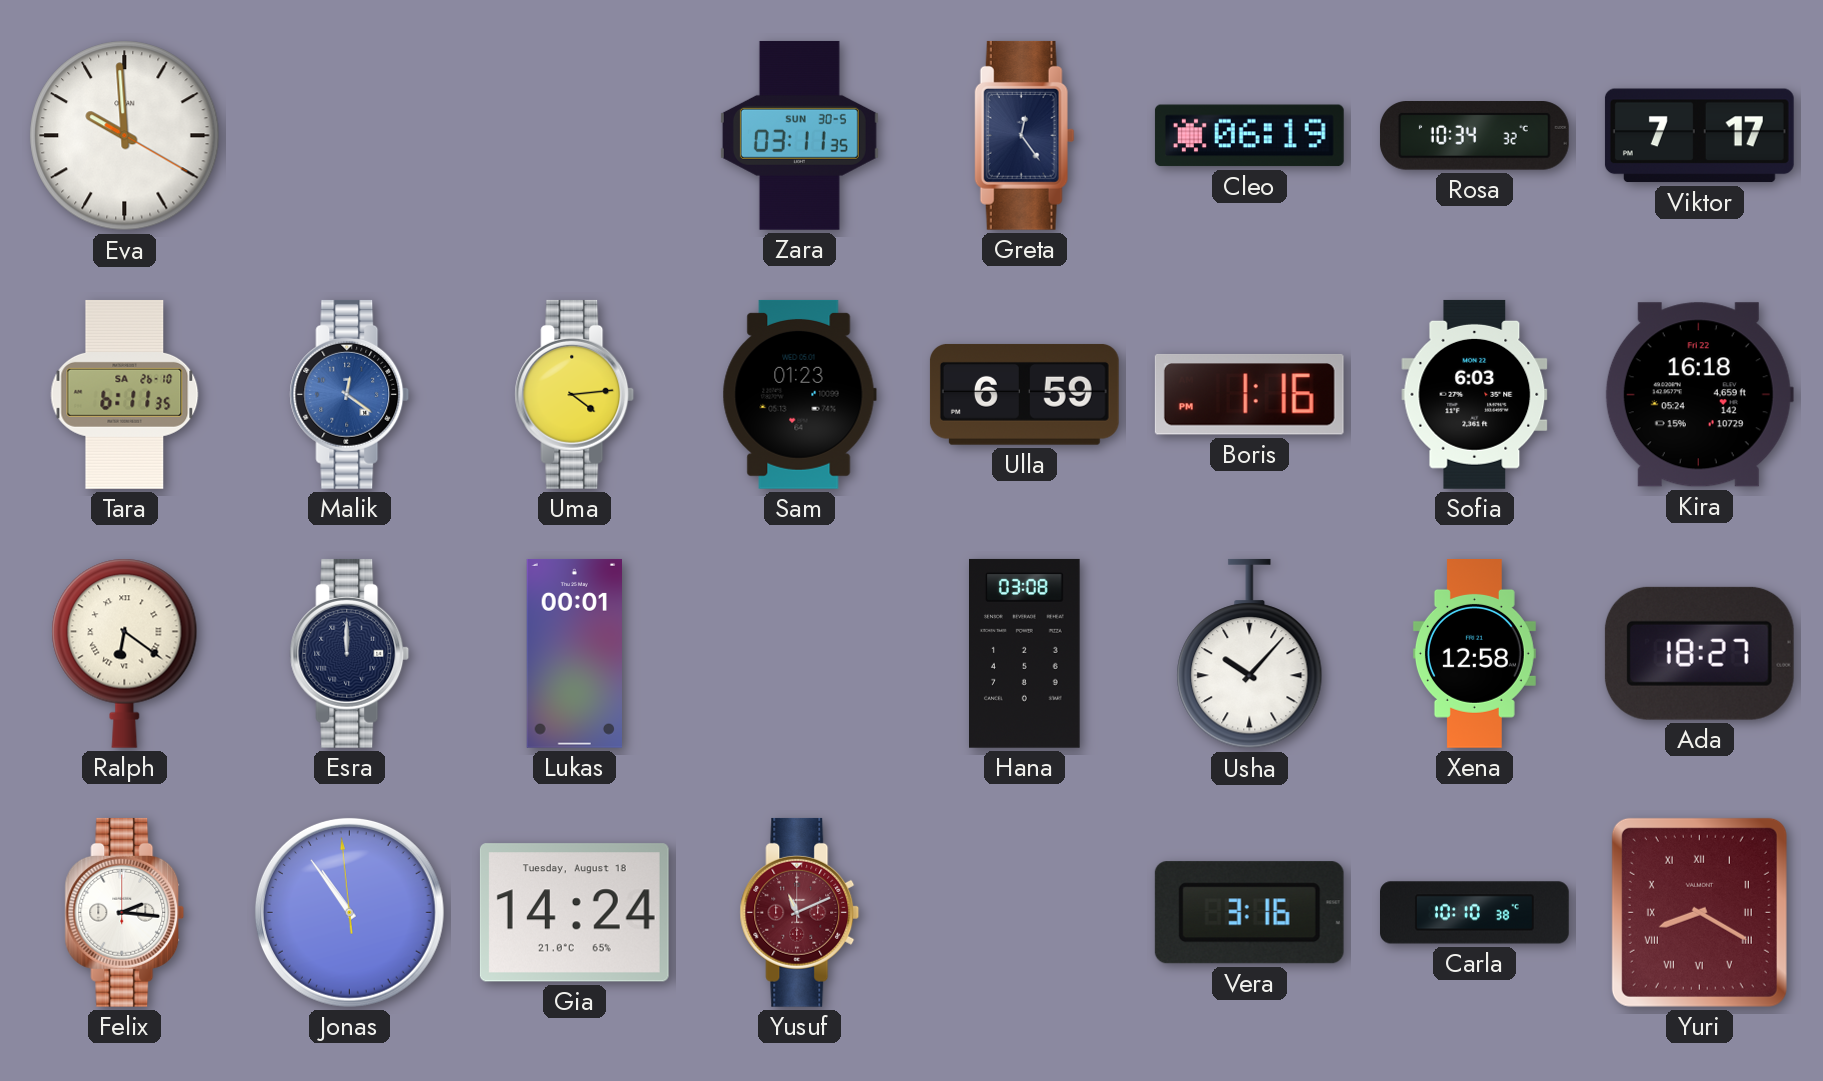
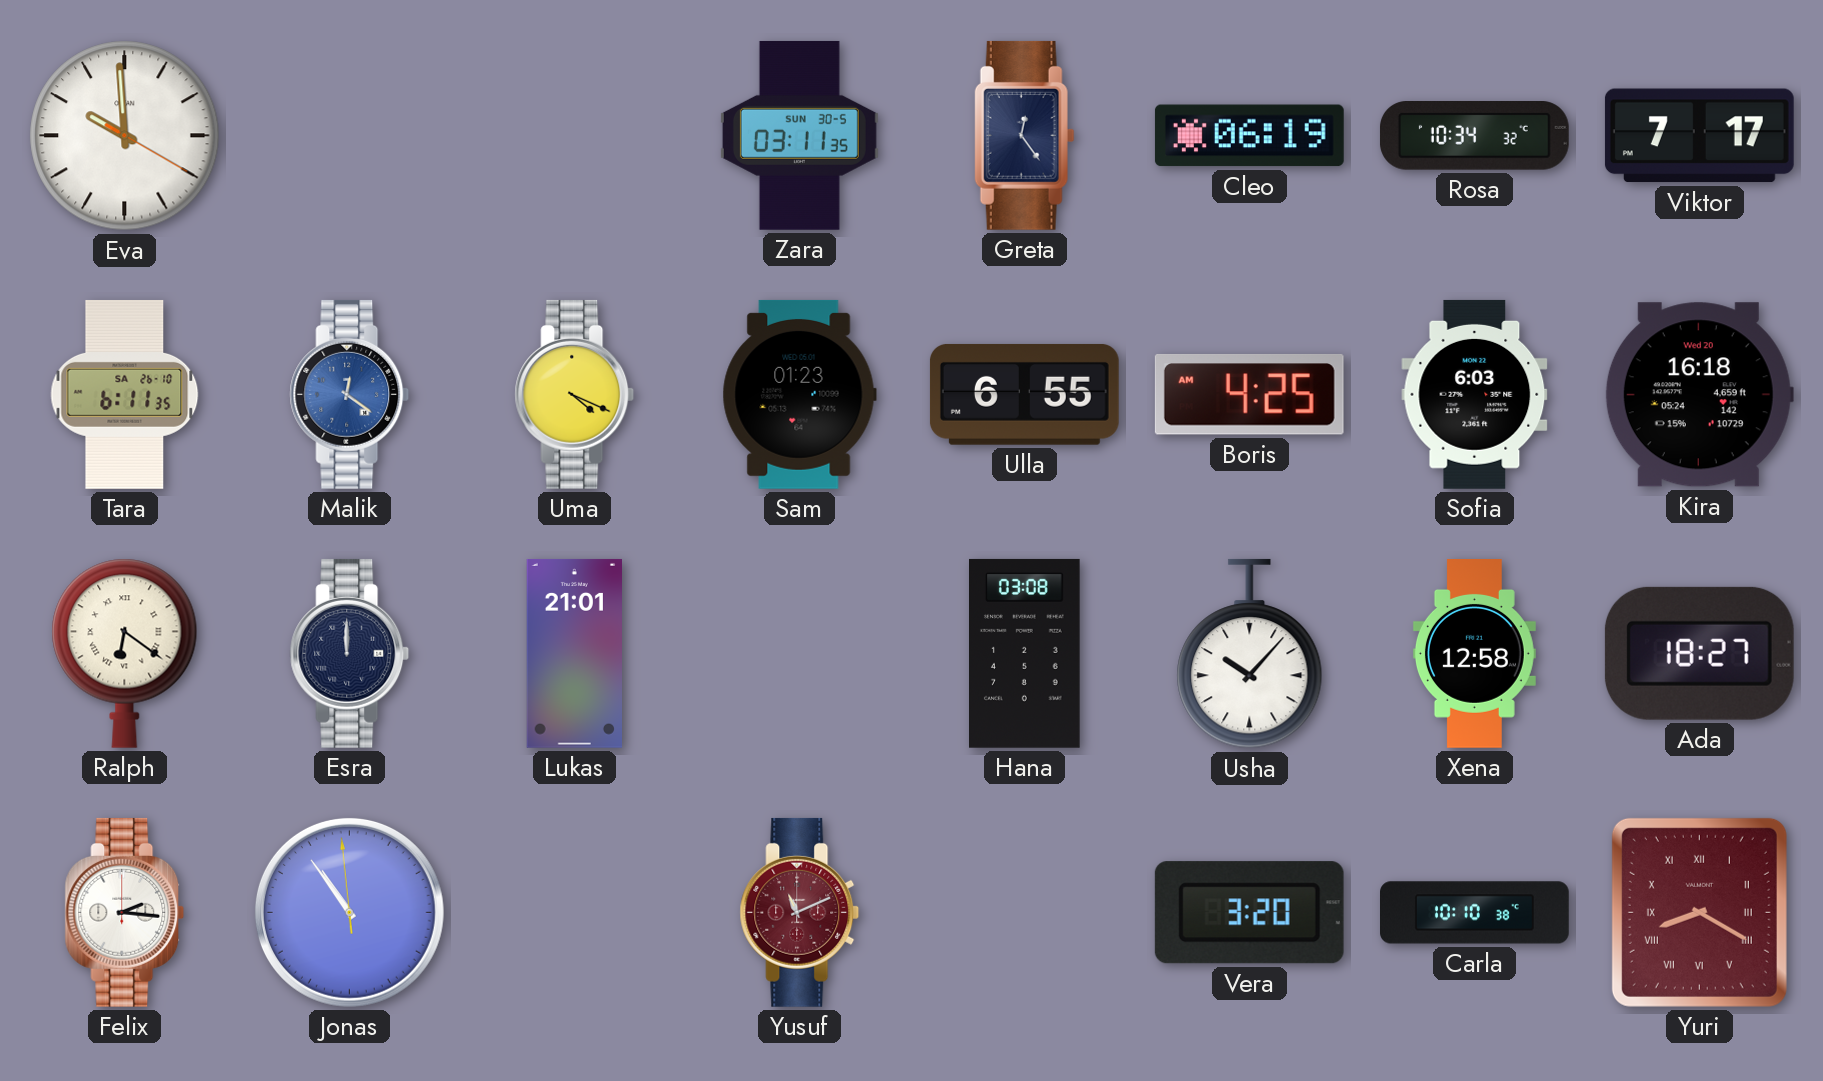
Uma: 4:14 -> 4:19
Ulla: 6:59 -> 6:55
Boris: 1:16 -> 4:25
Kira date: Fri 22 -> Wed 20
Lukas: 00:01 -> 21:01
Gia: 14:24 -> none
Vera: 3:16 -> 3:20
